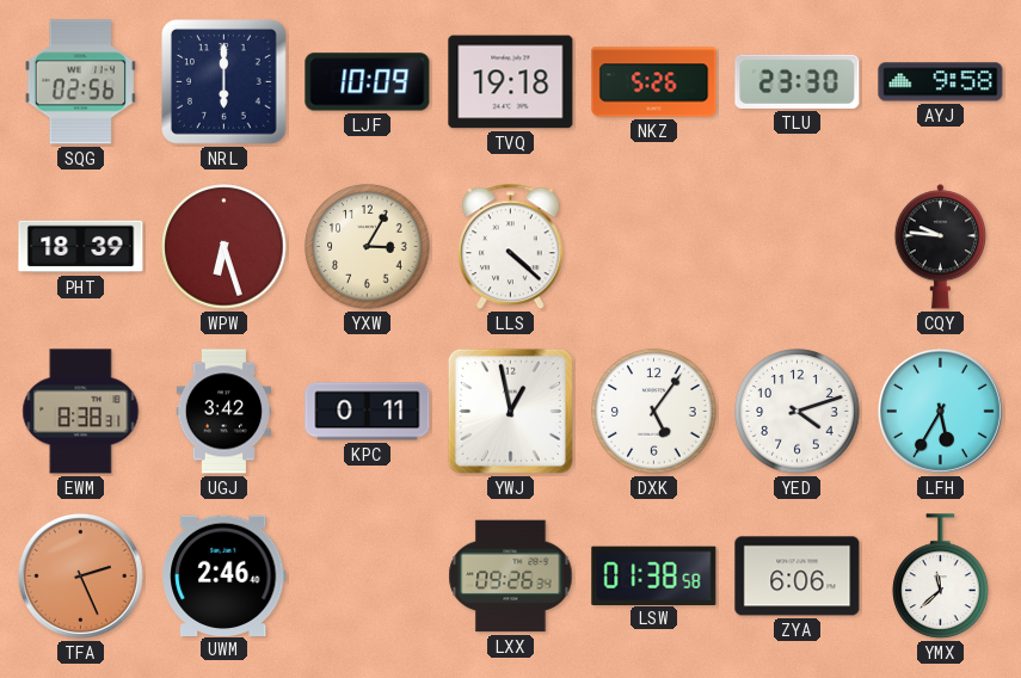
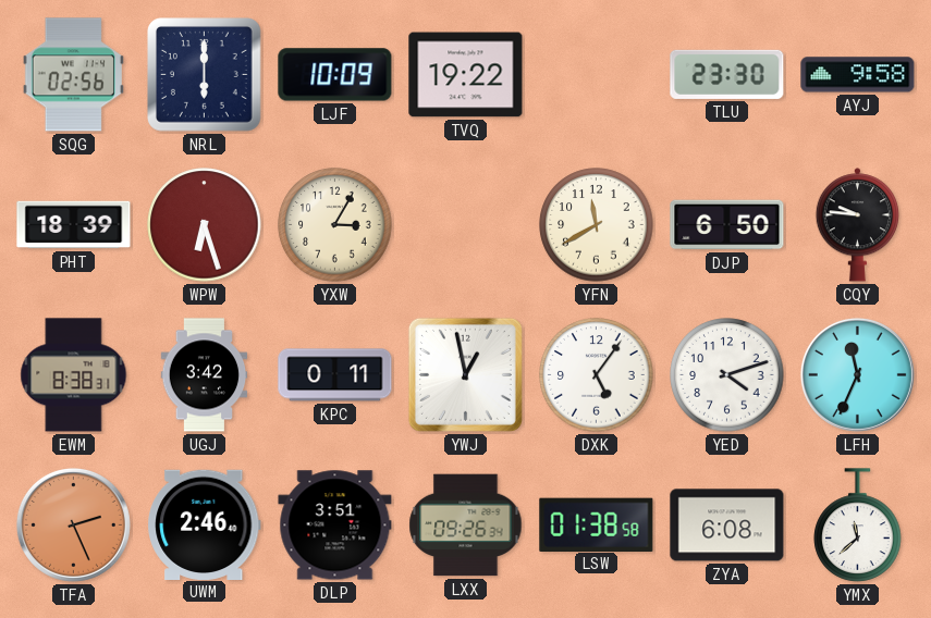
TVQ: 19:18 -> 19:22
NKZ: 5:26 -> none
LLS: 4:22 -> none
YFN: none -> 11:40
DJP: none -> 6:50
LFH: 5:35 -> 11:34
DLP: none -> 3:51
ZYA: 6:06 -> 6:08
